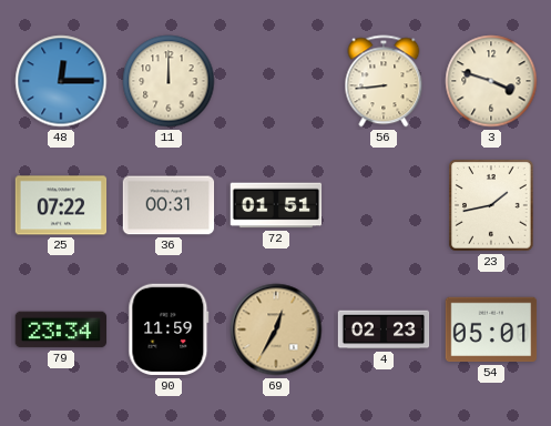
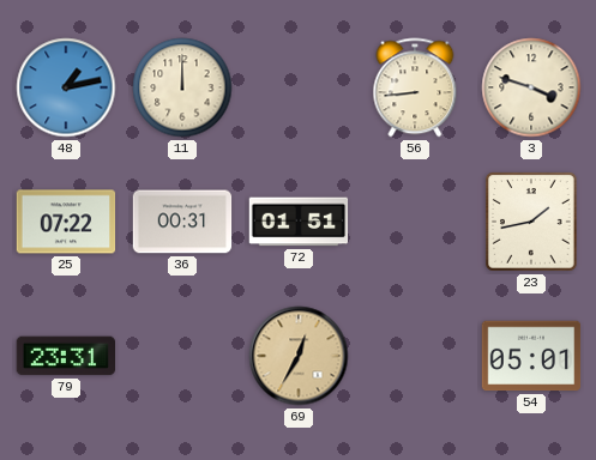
48: 12:15 -> 1:13
79: 23:34 -> 23:31
90: 11:59 -> none
4: 02:23 -> none
